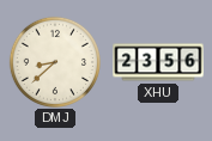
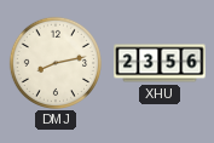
DMJ: 8:38 -> 8:13
